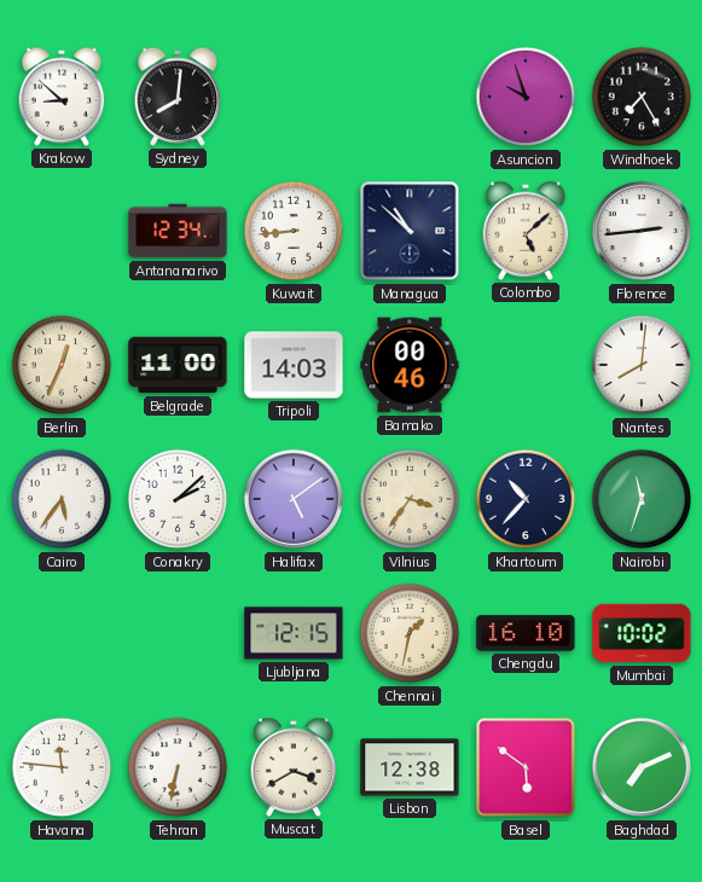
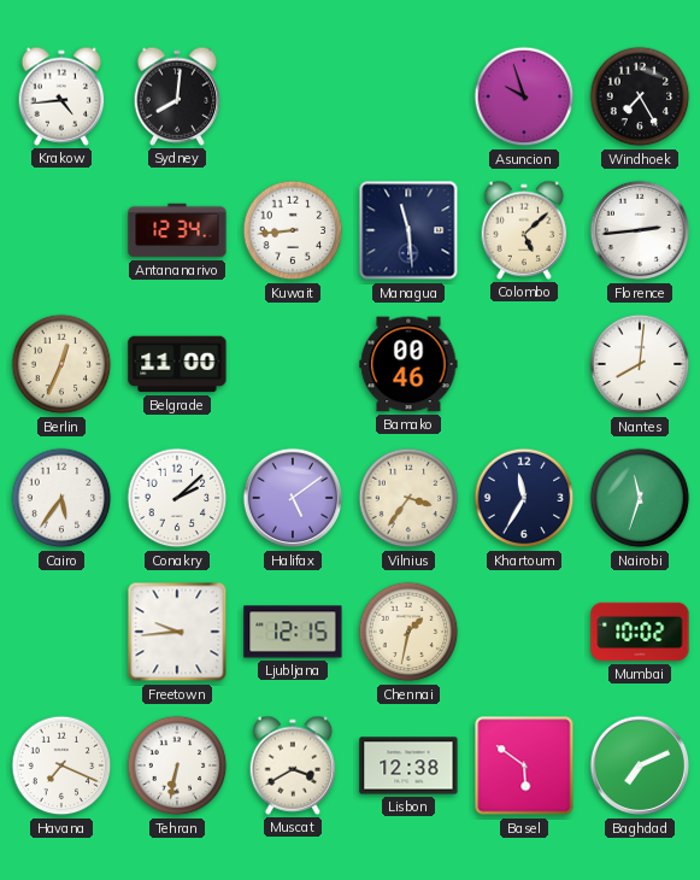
Krakow: 8:52 -> 4:44
Managua: 10:52 -> 11:29
Tripoli: 14:03 -> none
Khartoum: 10:37 -> 11:35
Freetown: none -> 9:44
Chengdu: 16:10 -> none
Havana: 11:46 -> 7:19
